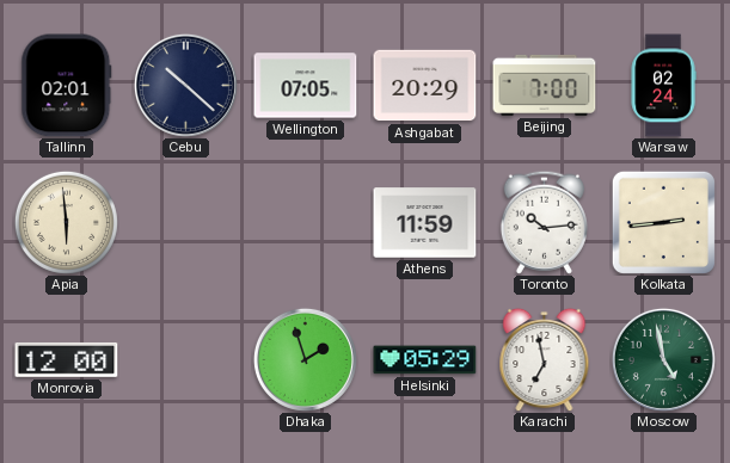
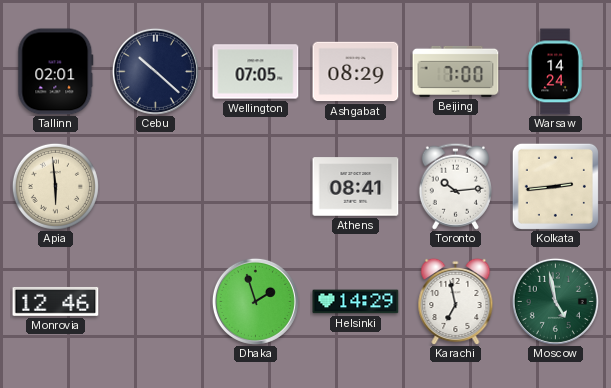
Ashgabat: 20:29 -> 08:29
Warsaw: 02:24 -> 14:24
Athens: 11:59 -> 08:41
Monrovia: 12:00 -> 12:46
Helsinki: 05:29 -> 14:29
